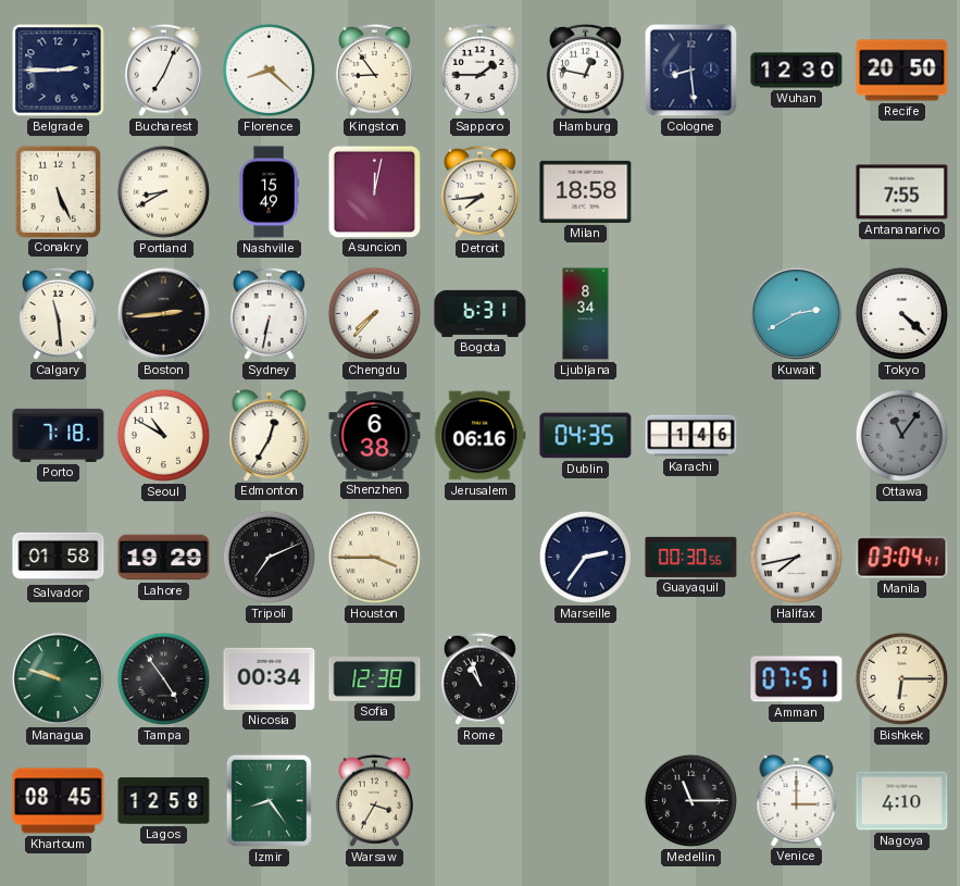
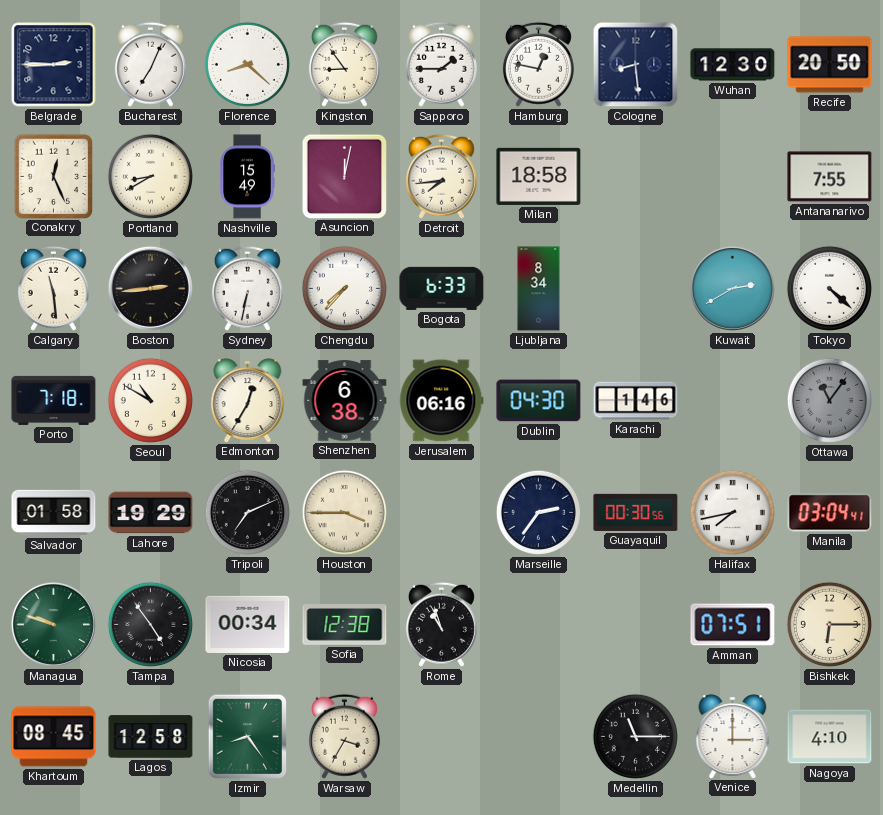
Conakry: 5:26 -> 12:26
Bogota: 6:31 -> 6:33
Dublin: 04:35 -> 04:30
